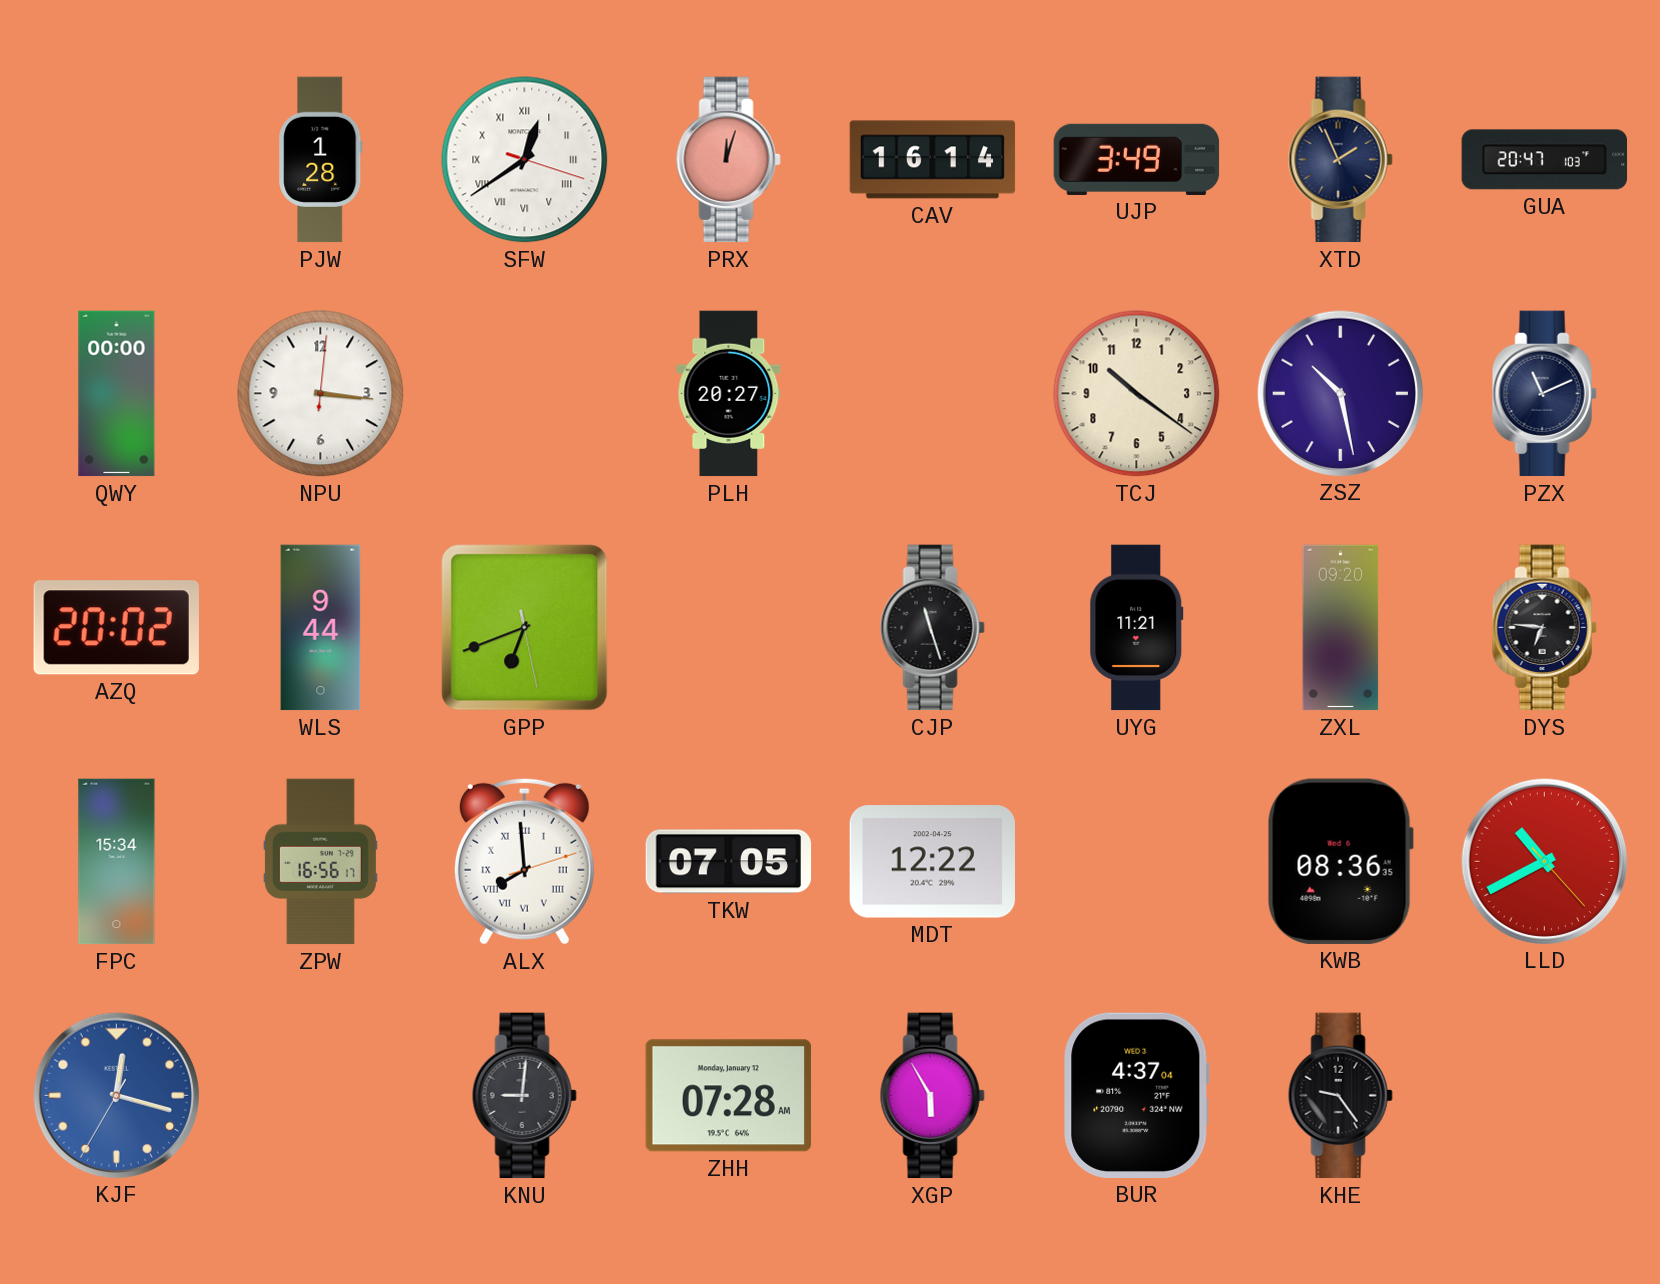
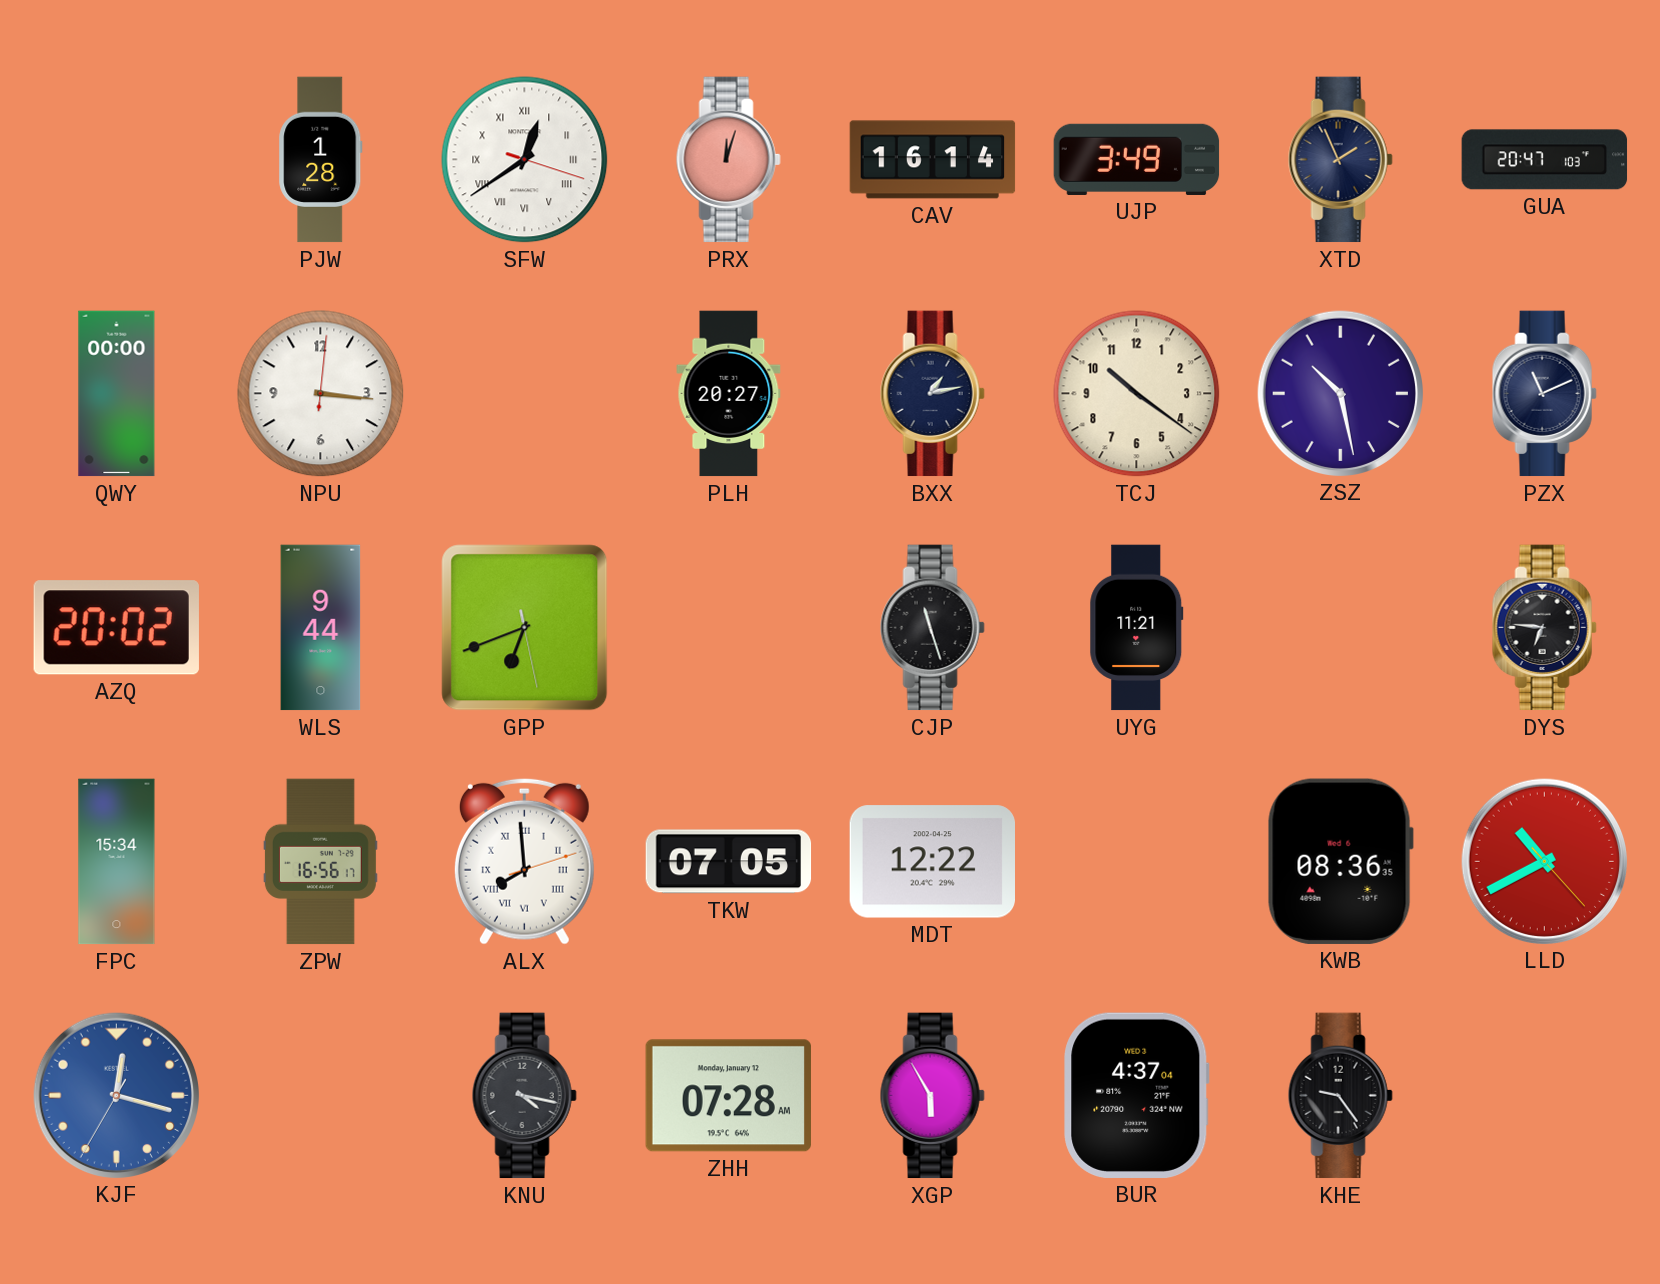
BXX: none -> 1:13
ZXL: 09:20 -> none
KNU: 9:01 -> 4:17
